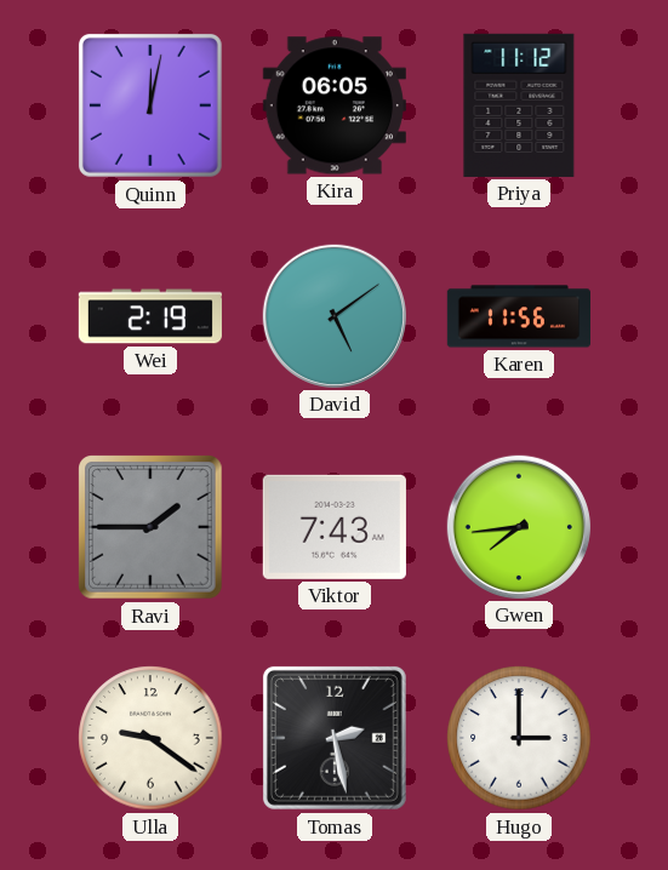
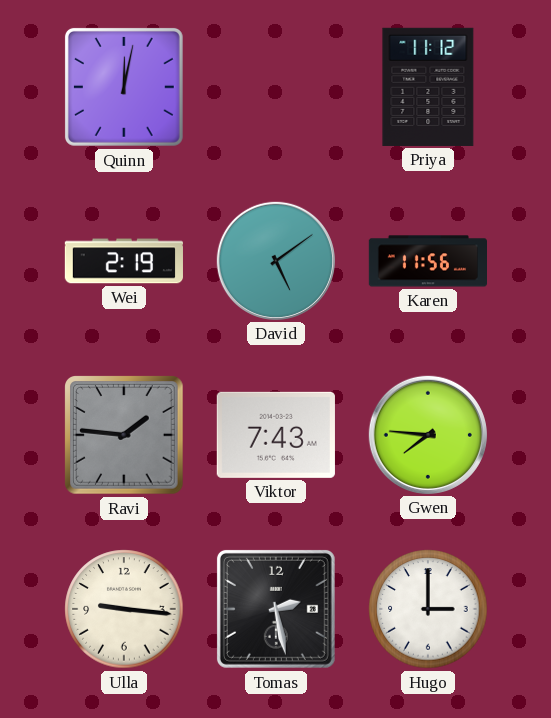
Kira: 06:05 -> none
Ravi: 1:45 -> 1:46
Gwen: 7:44 -> 7:46
Ulla: 9:21 -> 9:16
